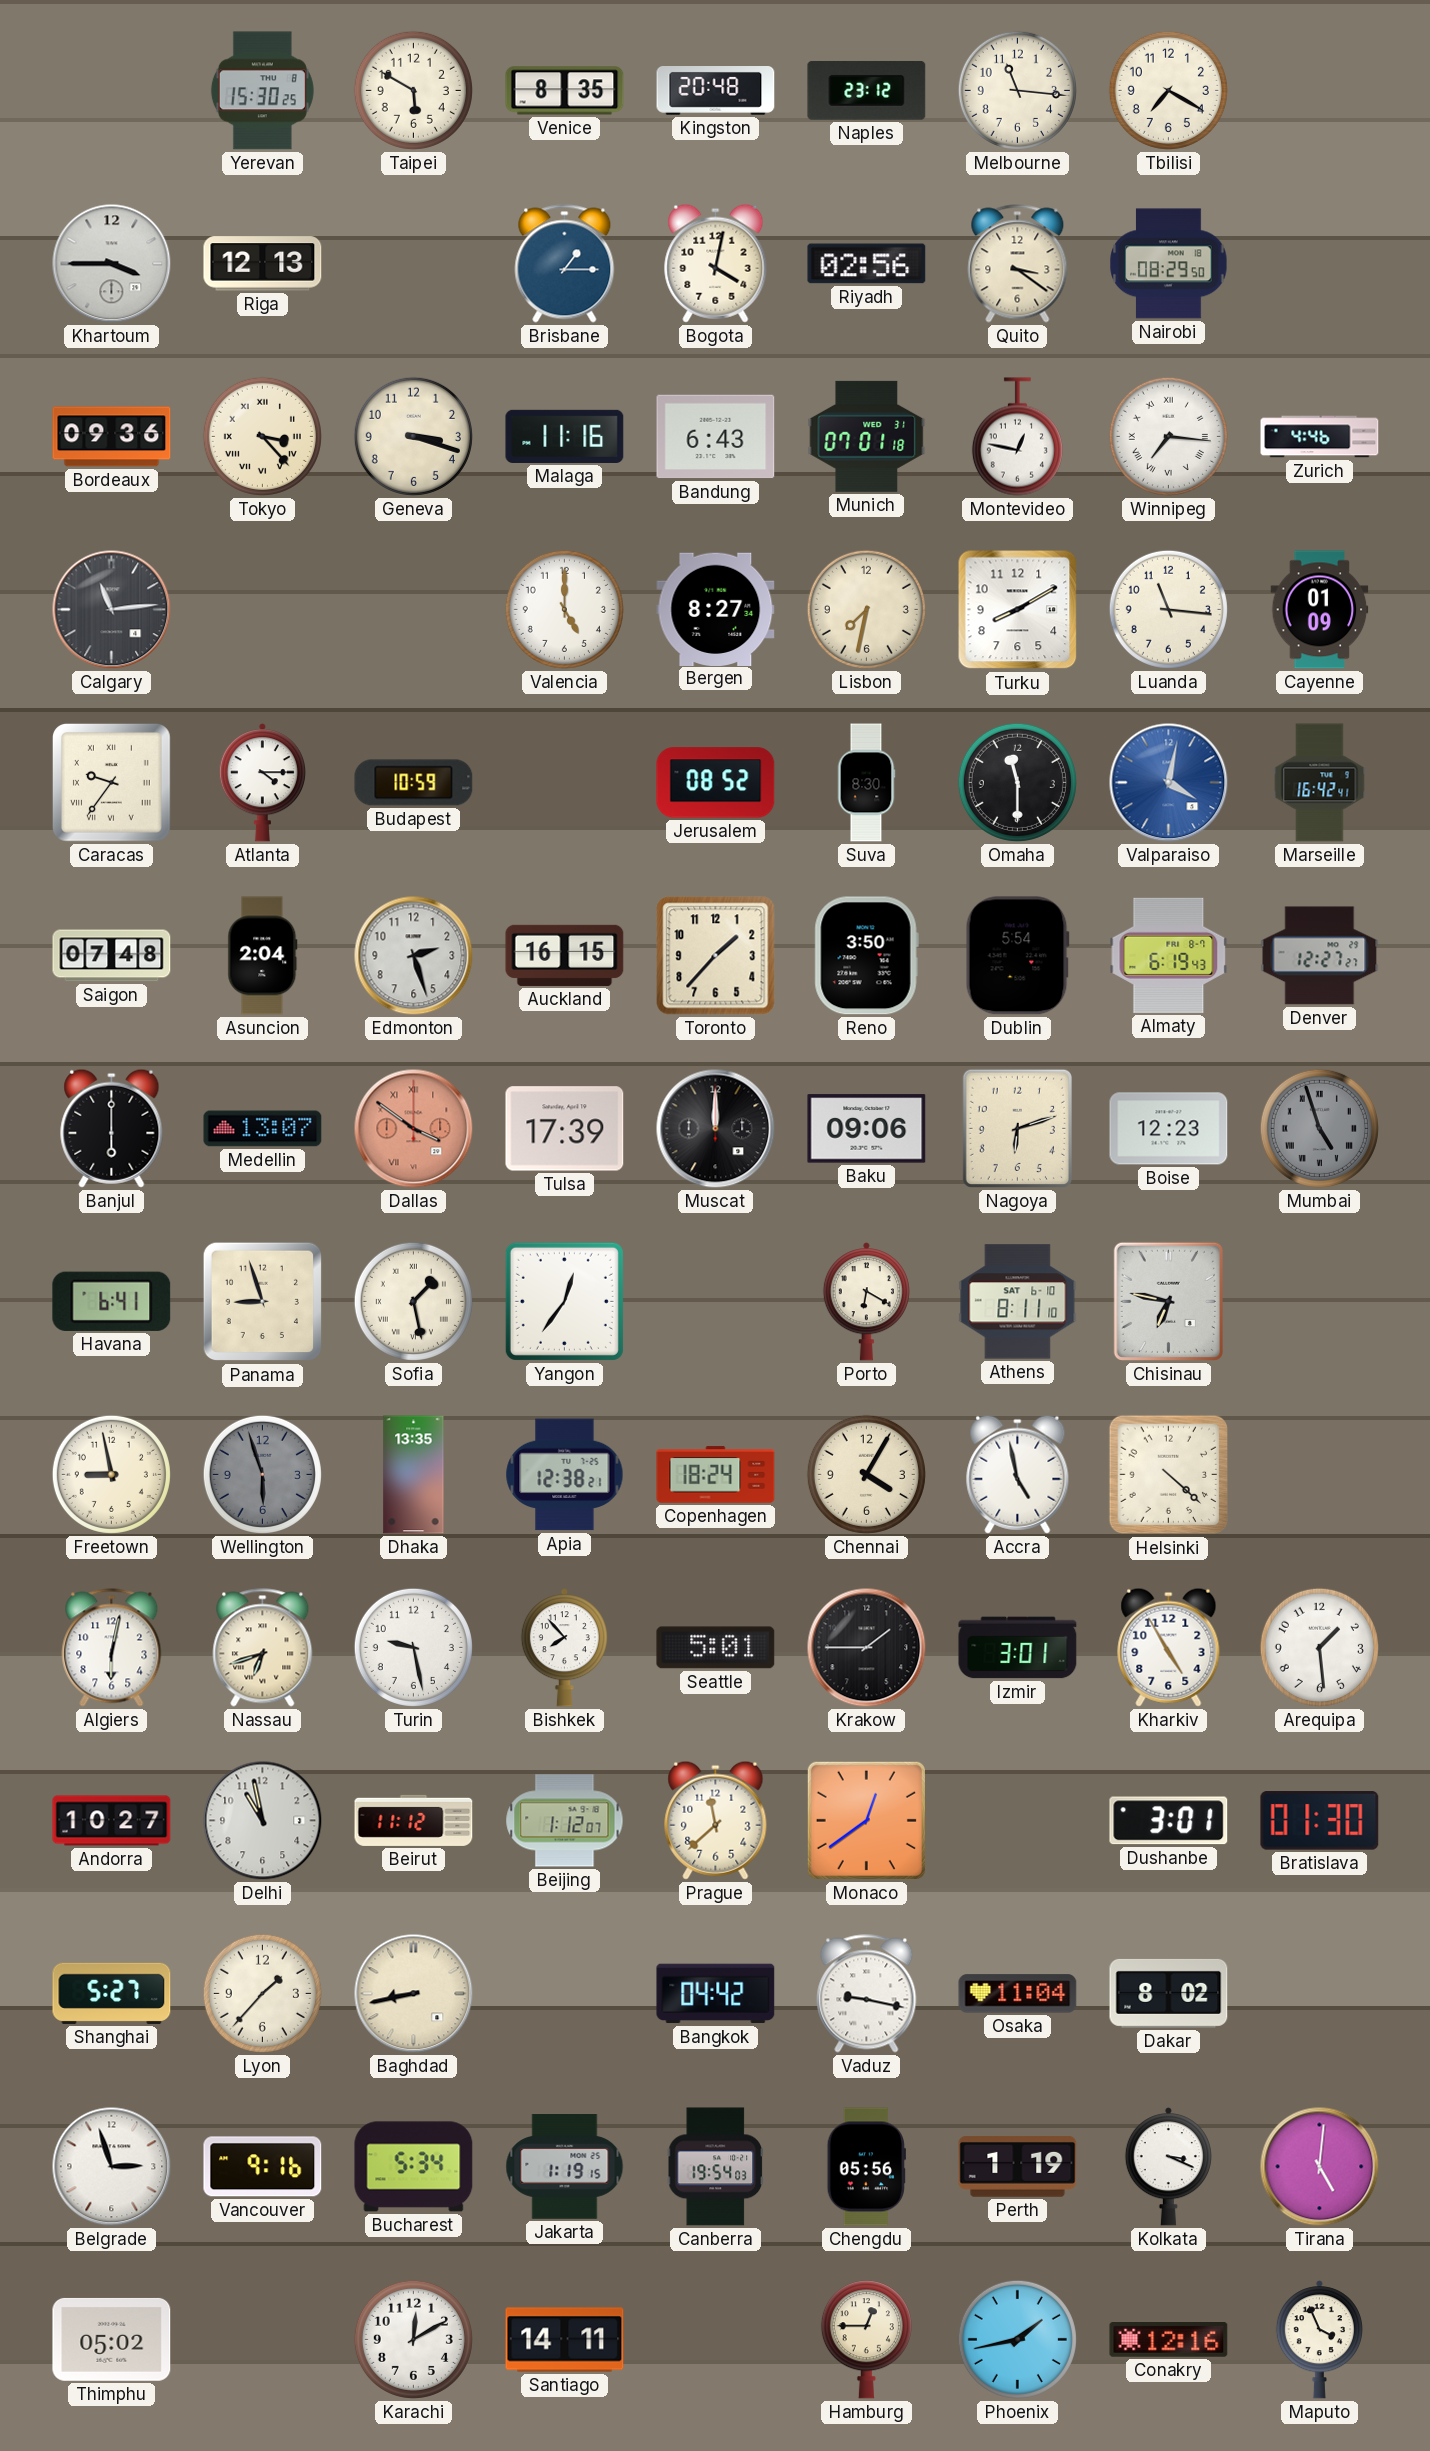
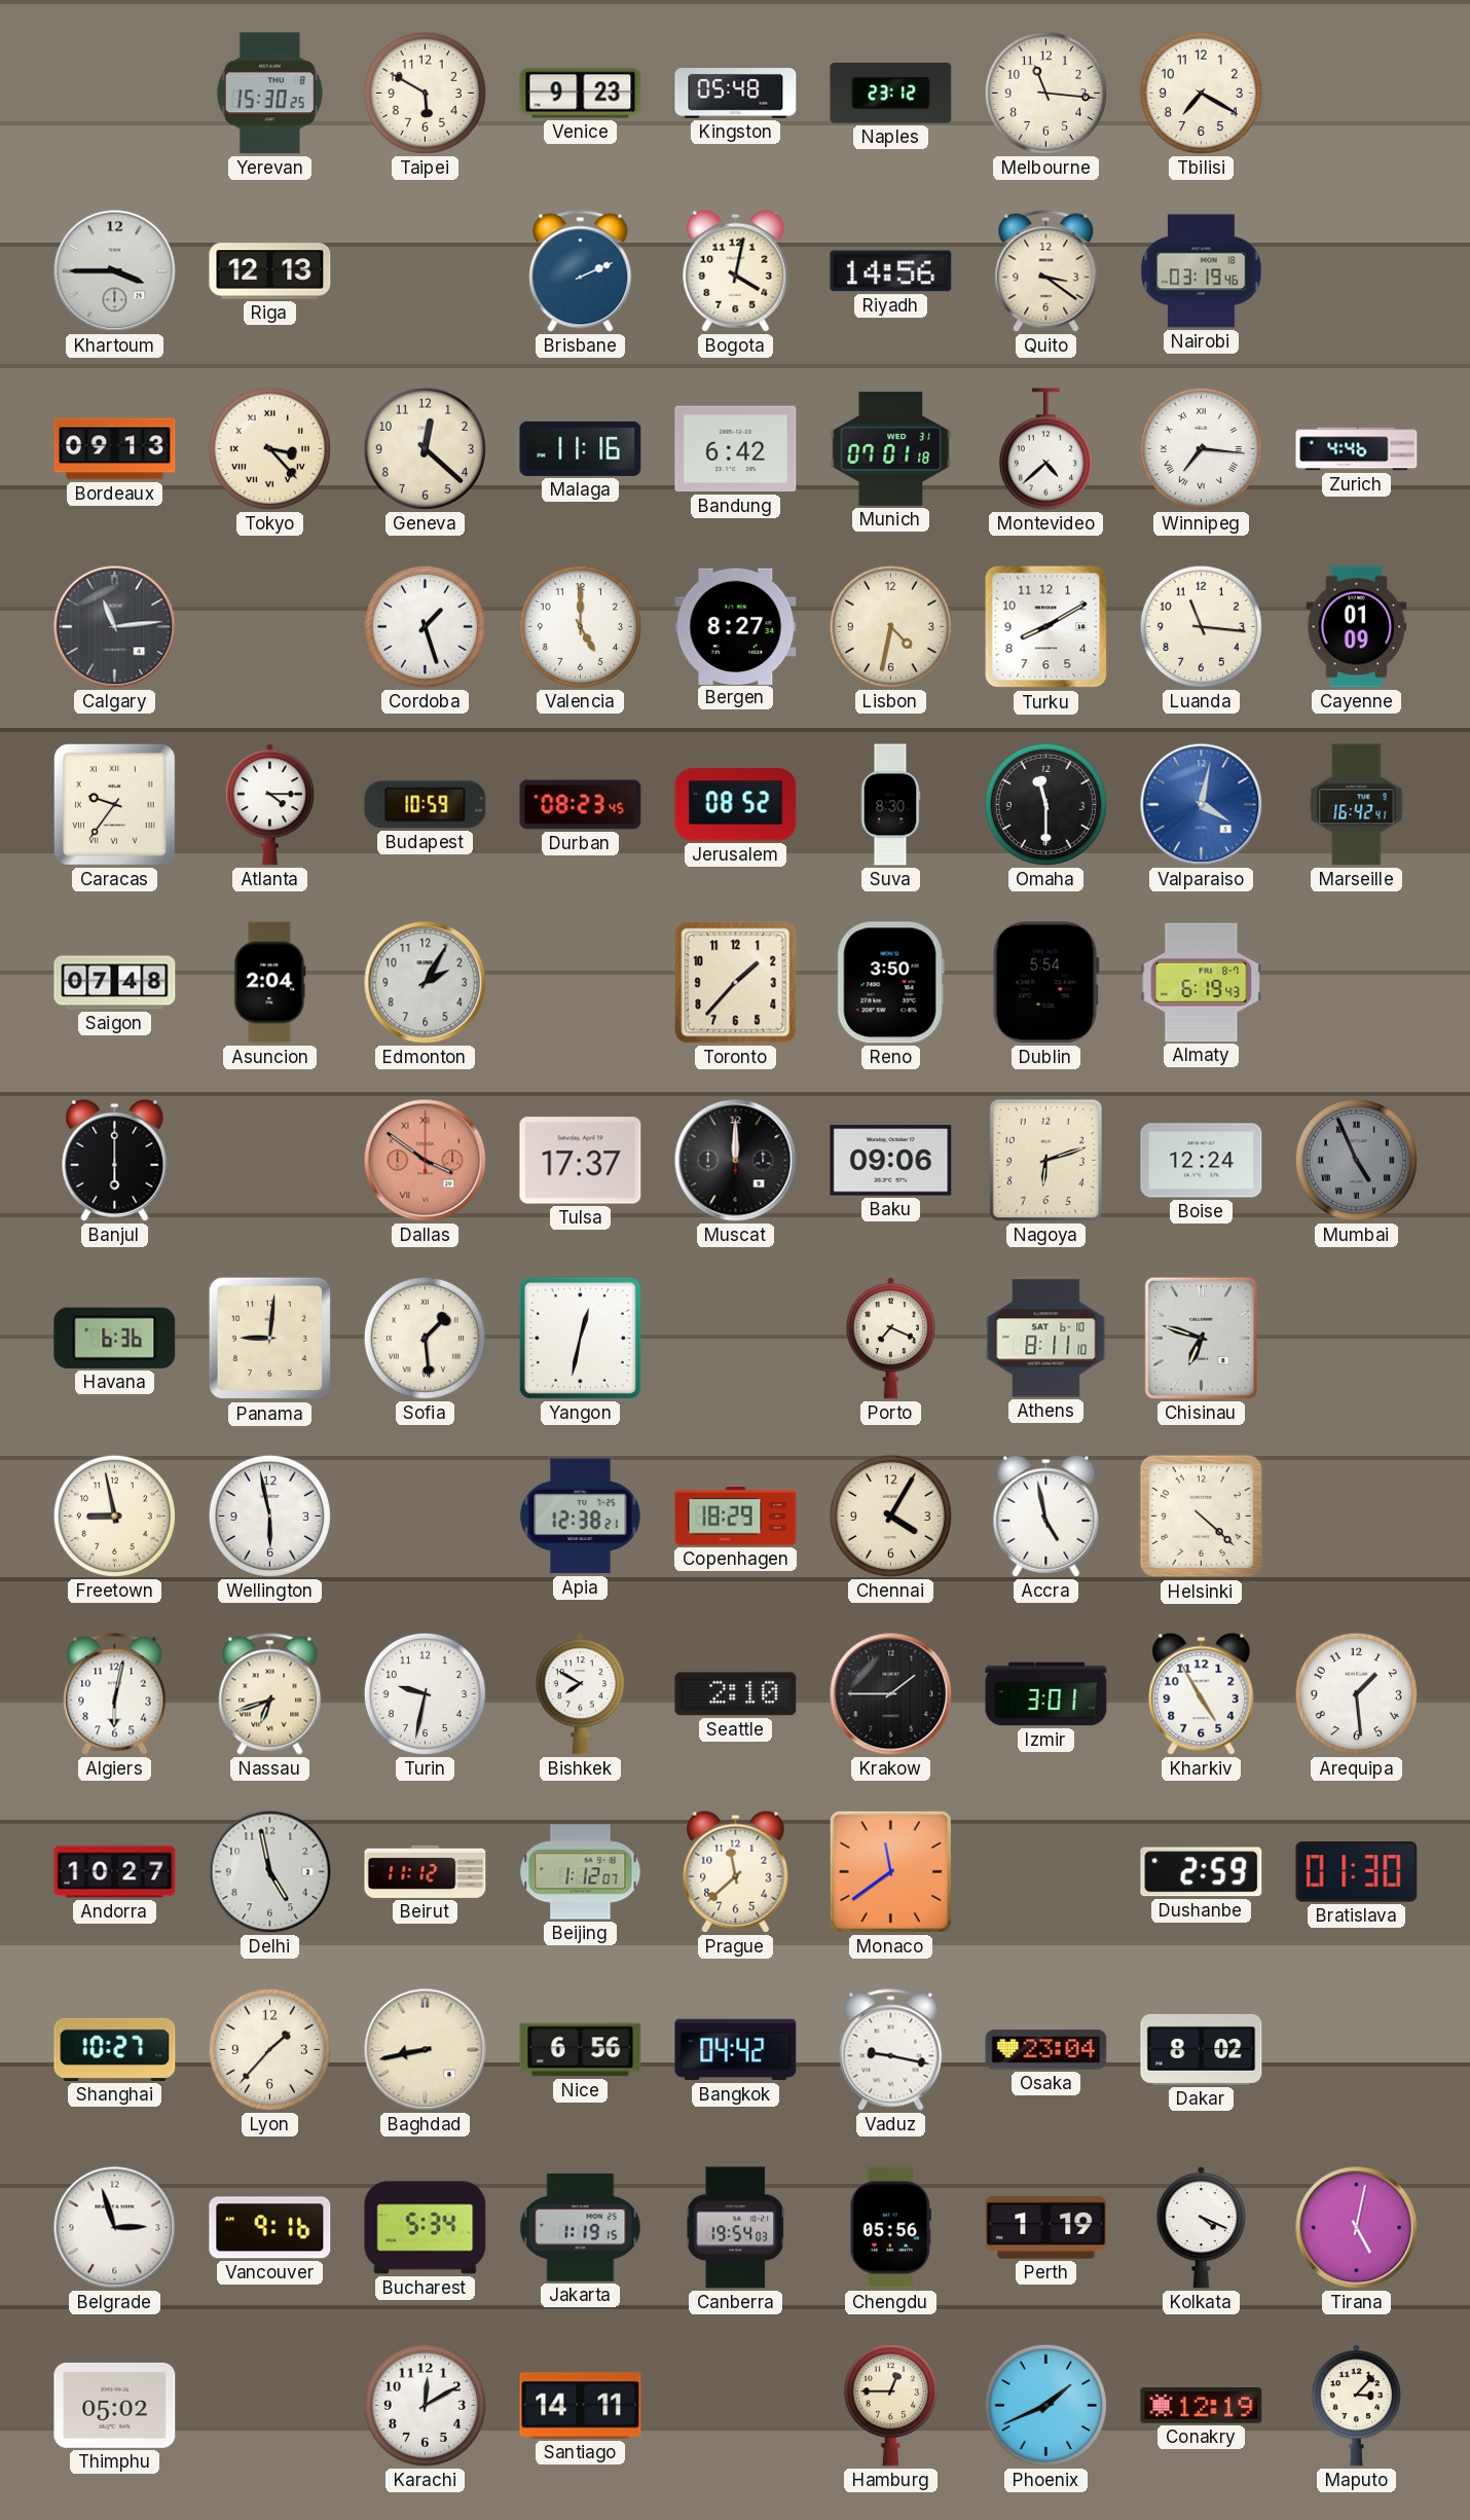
Venice: 8:35 -> 9:23
Kingston: 20:48 -> 05:48
Brisbane: 1:15 -> 2:11
Riyadh: 02:56 -> 14:56
Nairobi: 08:29 -> 03:19
Bordeaux: 09:36 -> 09:13
Geneva: 3:18 -> 12:22
Bandung: 6:43 -> 6:42
Montevideo: 12:47 -> 4:38
Cordoba: none -> 1:27
Lisbon: 7:32 -> 4:32
Durban: none -> 08:23
Edmonton: 2:27 -> 2:05
Auckland: 16:15 -> none
Denver: 12:27 -> none
Medellin: 13:07 -> none
Tulsa: 17:39 -> 17:37
Boise: 12:23 -> 12:24
Mumbai: 4:57 -> 4:56
Havana: 6:41 -> 6:36
Panama: 8:57 -> 9:01
Sofia: 1:28 -> 1:29
Yangon: 12:36 -> 12:32
Porto: 6:20 -> 7:19
Chisinau: 6:47 -> 6:48
Wellington: 5:57 -> 5:58
Wellington dial: grey -> white
Dhaka: 13:35 -> none
Copenhagen: 18:24 -> 18:29
Turin: 9:28 -> 9:32
Bishkek: 7:53 -> 7:50
Seattle: 5:01 -> 2:10
Delhi: 10:58 -> 4:58
Monaco: 12:39 -> 11:39
Dushanbe: 3:01 -> 2:59
Shanghai: 5:27 -> 10:27
Nice: none -> 6:56
Osaka: 11:04 -> 23:04
Kolkata: 3:19 -> 4:19
Tirana: 5:01 -> 5:02
Phoenix: 1:43 -> 1:41
Conakry: 12:16 -> 12:19
Maputo: 3:56 -> 3:07
